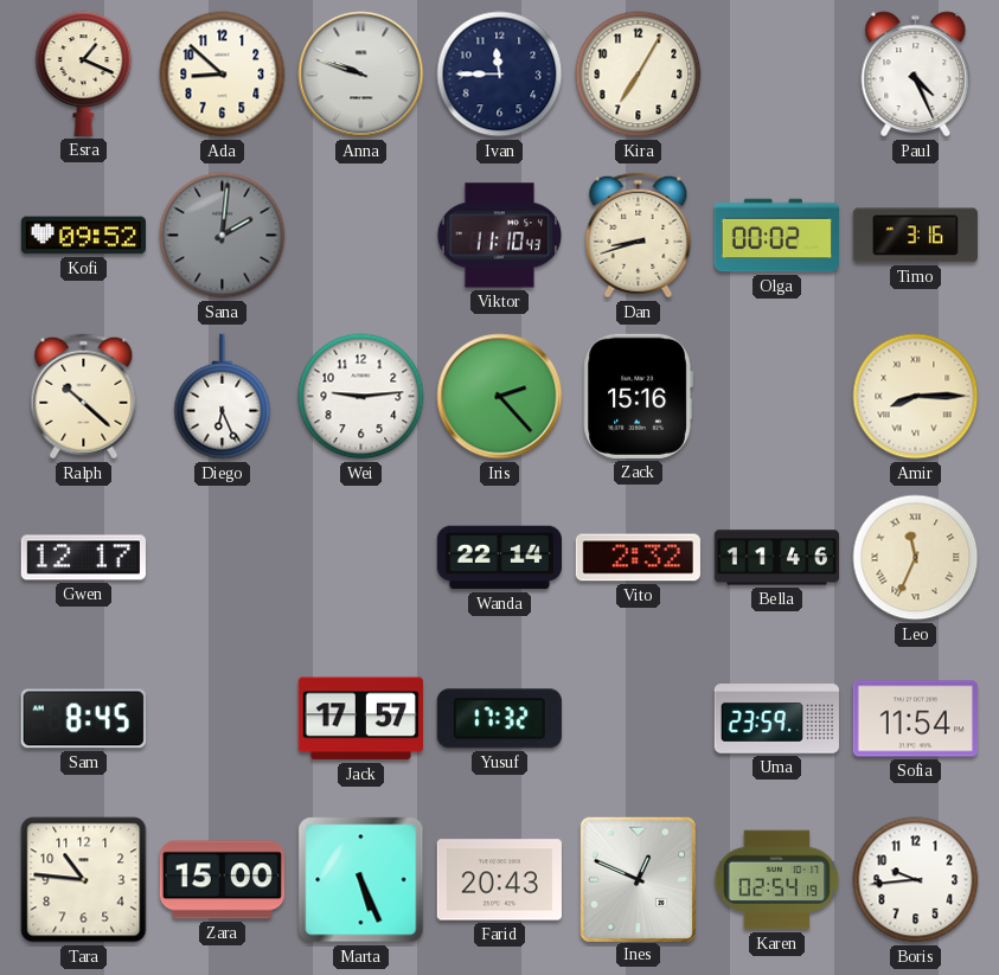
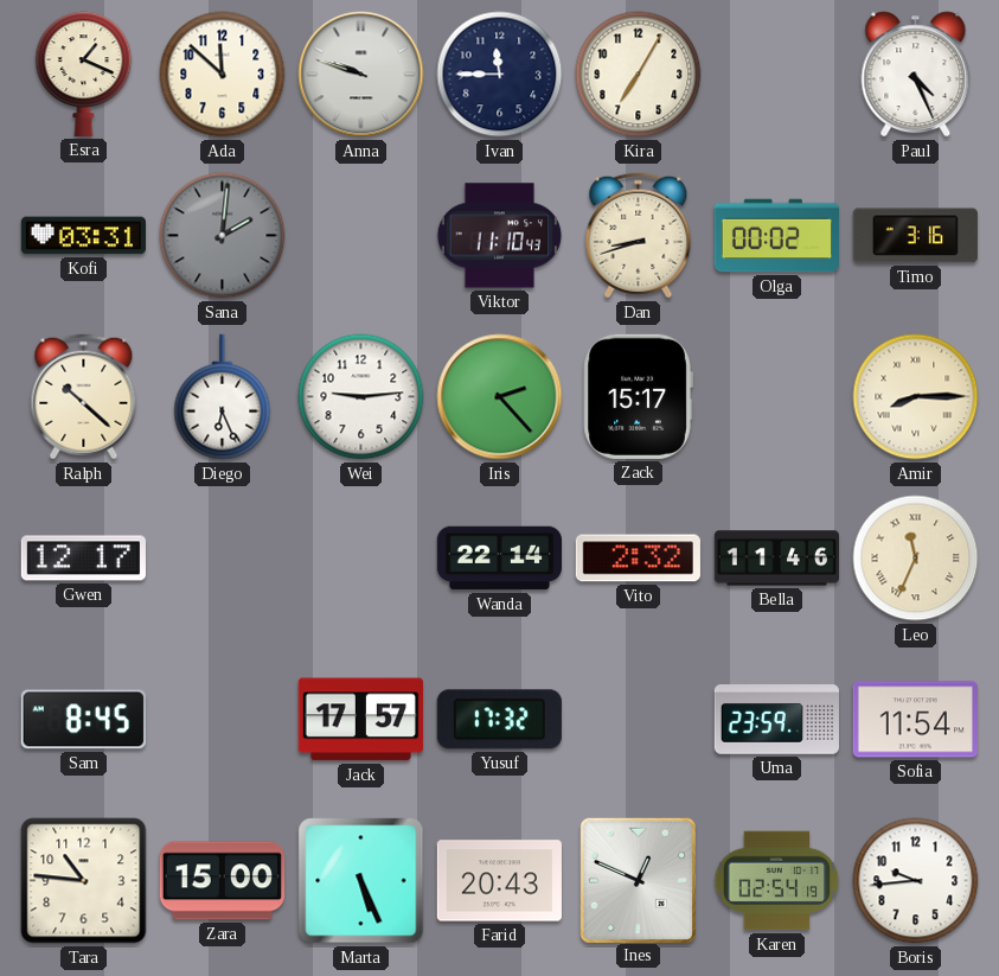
Ada: 8:52 -> 11:52
Kofi: 09:52 -> 03:31
Zack: 15:16 -> 15:17
